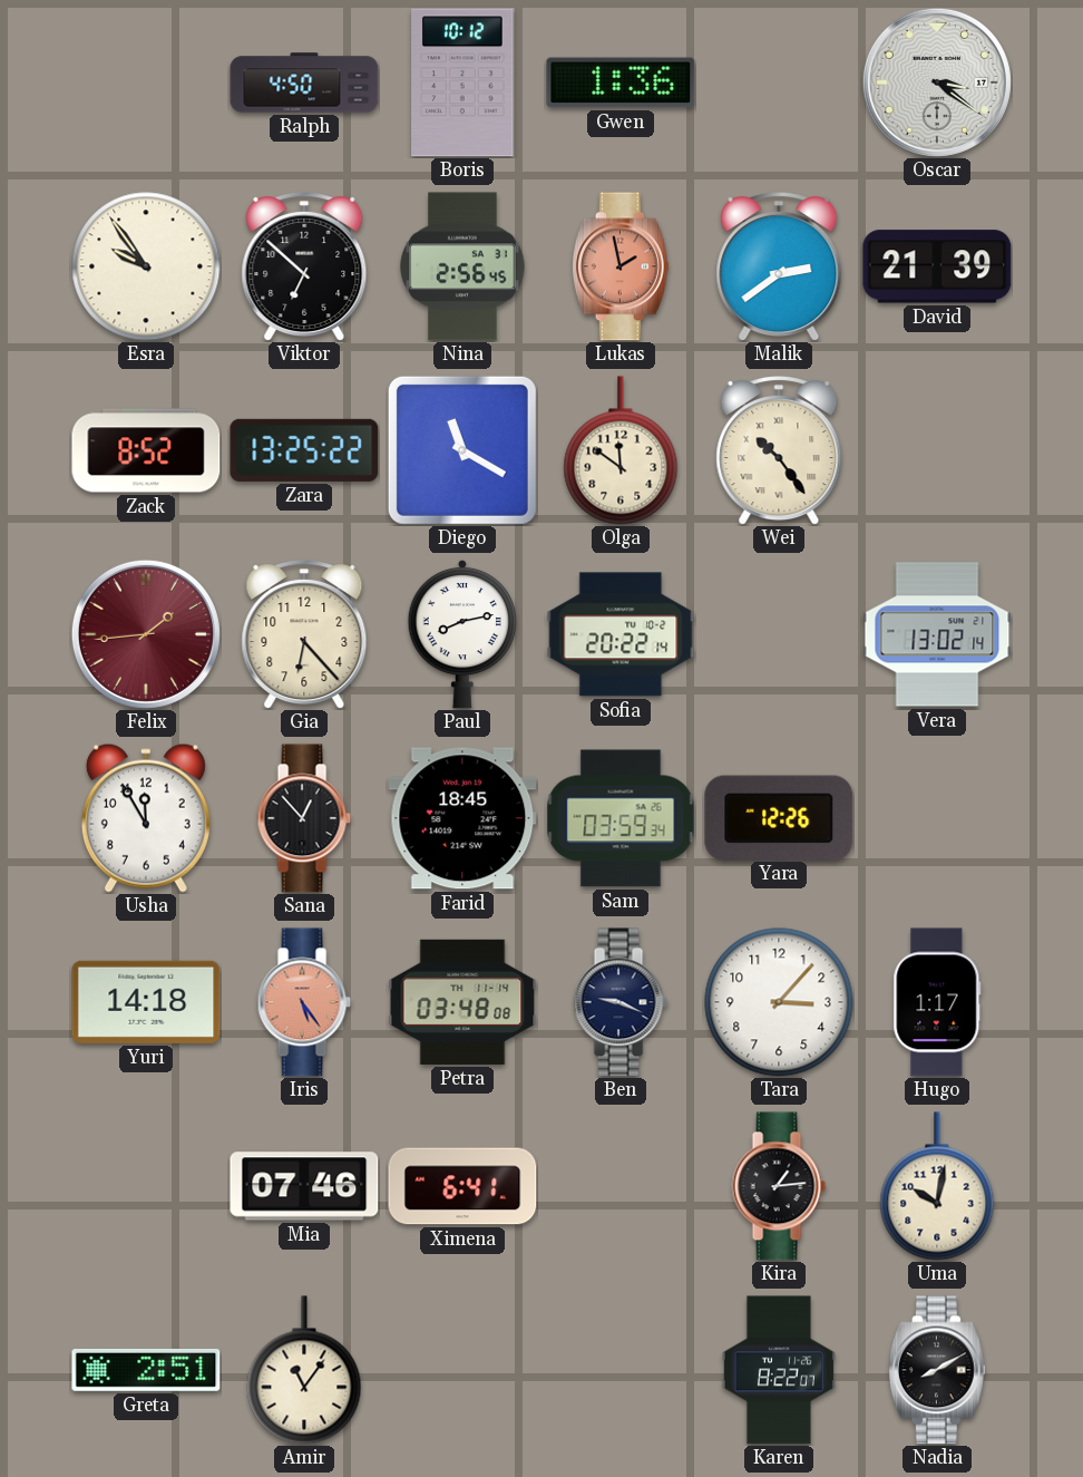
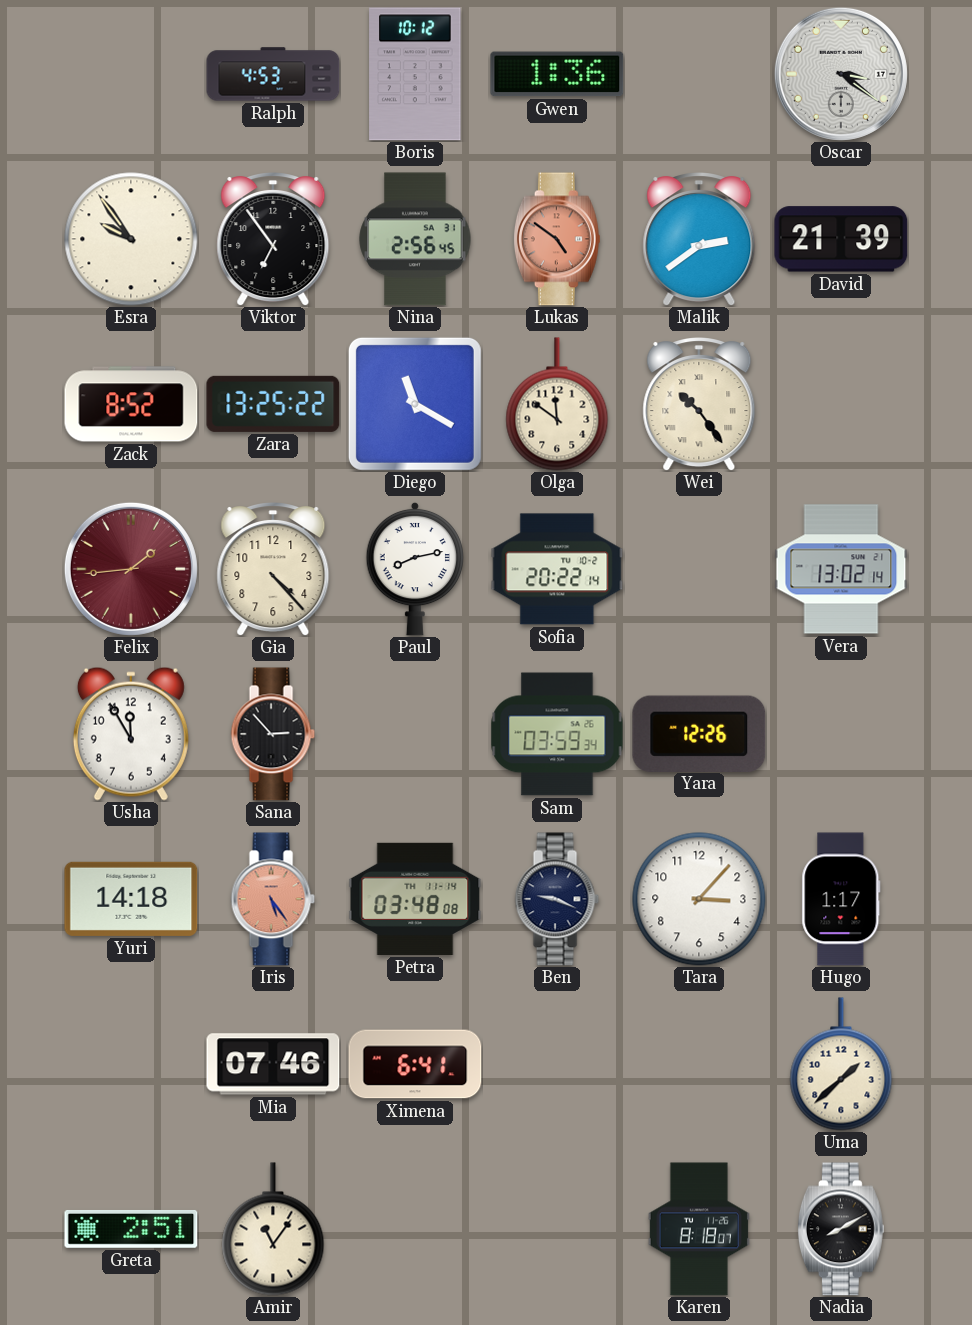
Ralph: 4:50 -> 4:53
Viktor: 6:52 -> 6:54
Lukas: 1:58 -> 4:51
Gia: 6:23 -> 4:23
Sana: 12:53 -> 2:53
Farid: 18:45 -> none
Kira: 1:14 -> none
Uma: 10:02 -> 1:38
Karen: 8:22 -> 8:18
